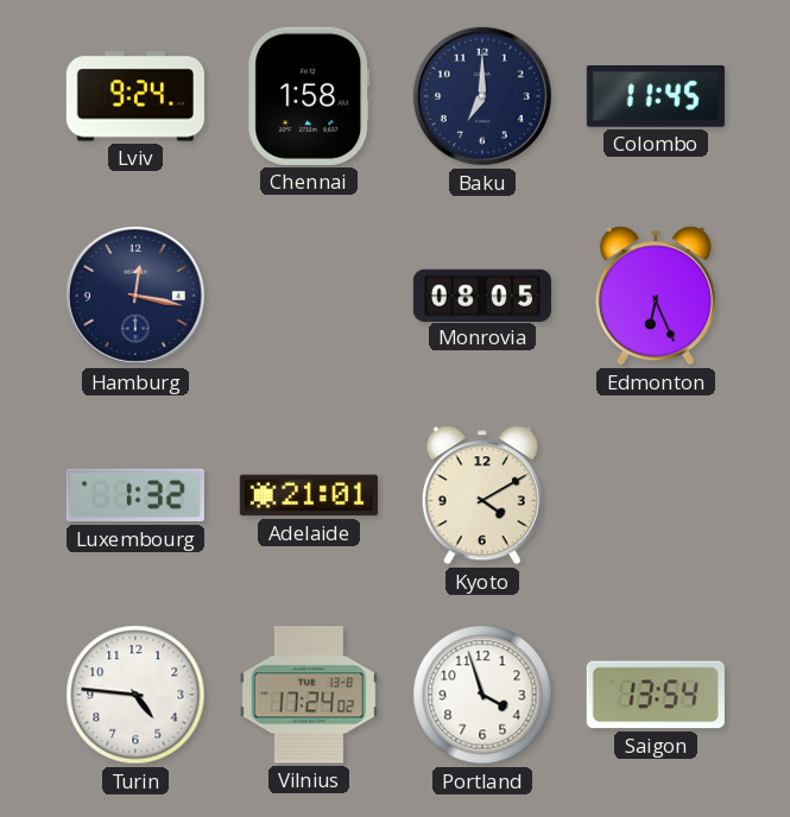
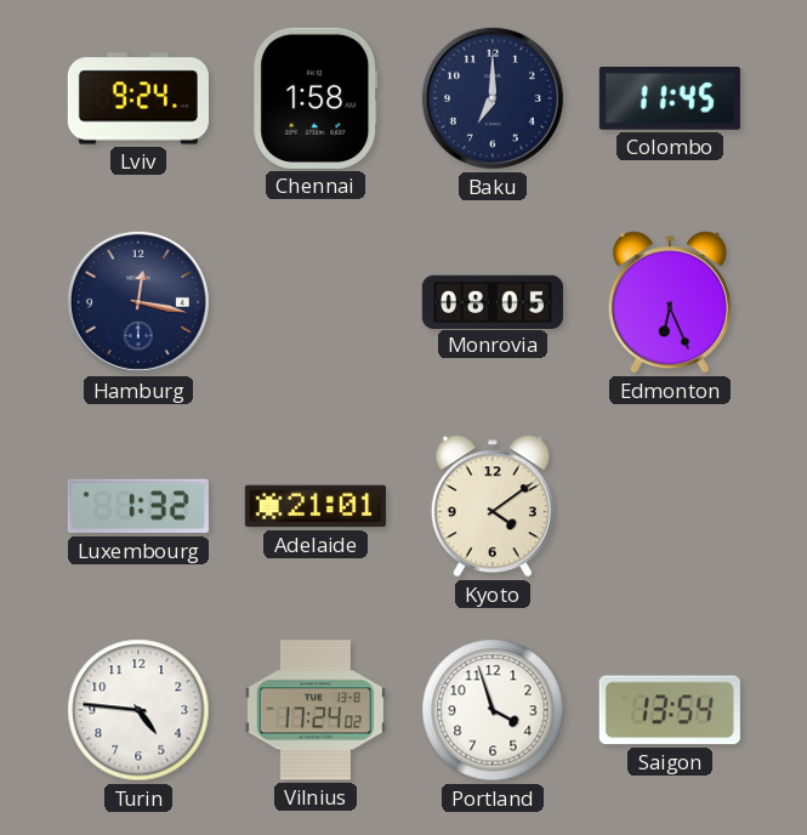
Kyoto: 4:10 -> 4:09
